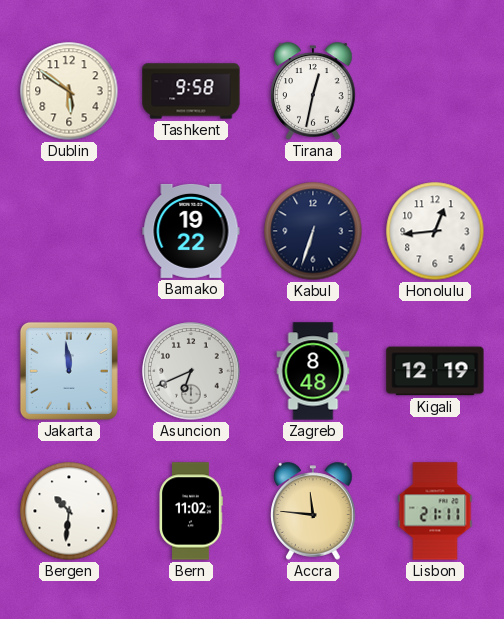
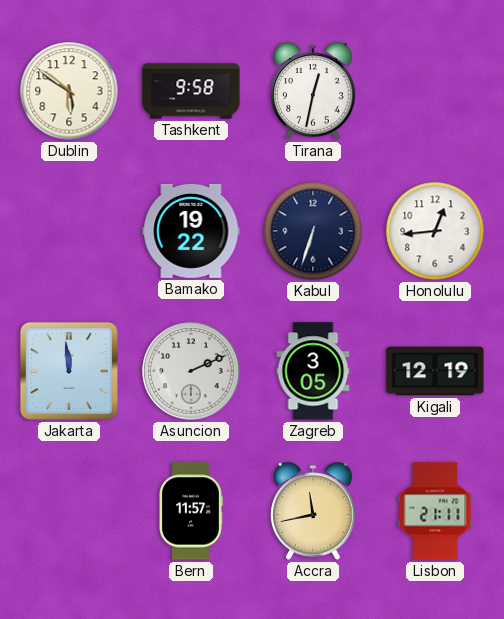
Asuncion: 6:41 -> 2:11
Zagreb: 8:48 -> 3:05
Bergen: 10:31 -> none
Bern: 11:02 -> 11:57
Accra: 11:46 -> 11:43
